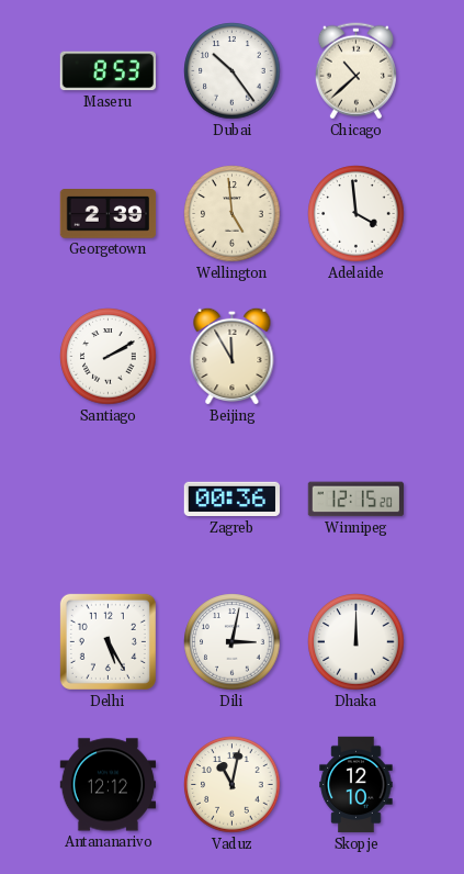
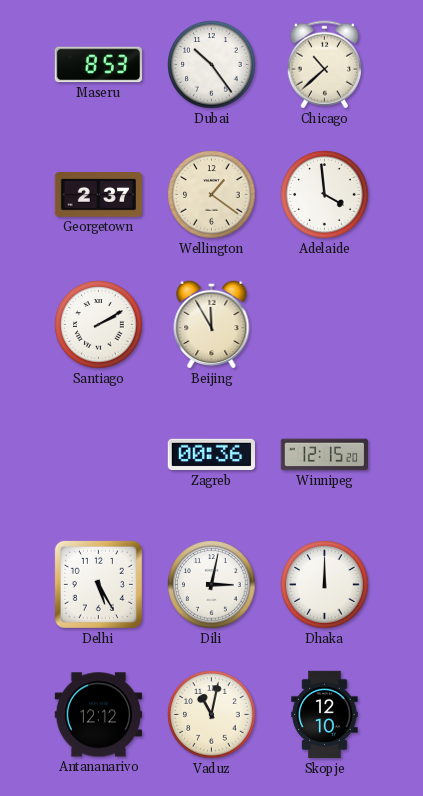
Georgetown: 2:39 -> 2:37
Wellington: 4:59 -> 1:21
